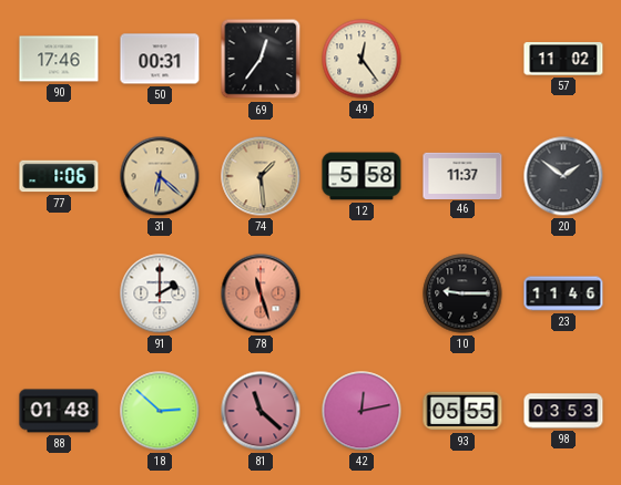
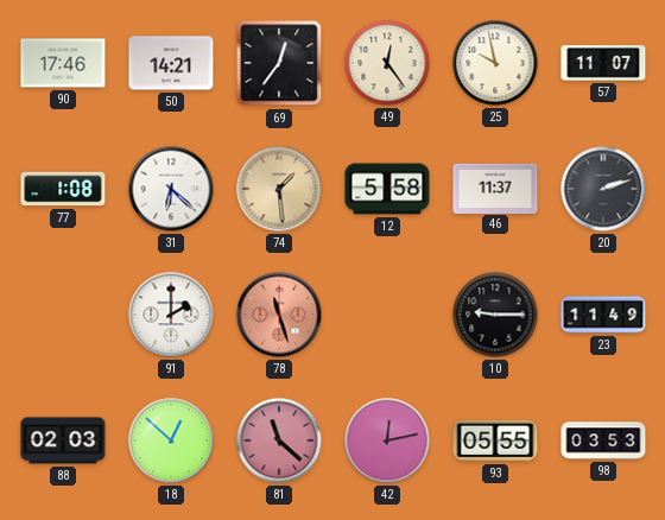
50: 00:31 -> 14:21
25: none -> 9:58
57: 11:02 -> 11:07
77: 1:06 -> 1:08
31 dial: champagne -> white
20: 1:51 -> 2:12
23: 11:46 -> 11:49
88: 01:48 -> 02:03
18: 2:52 -> 12:52
